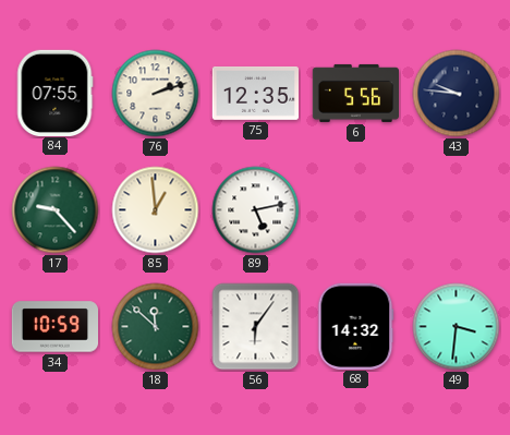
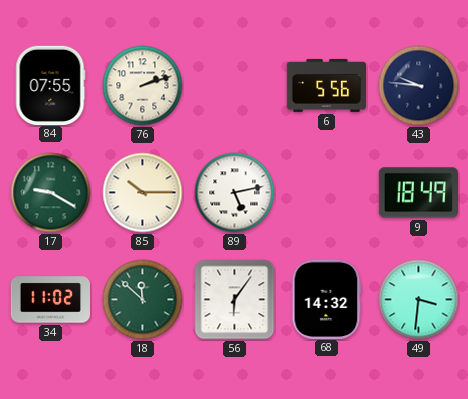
75: 12:35 -> none
17: 9:23 -> 9:20
85: 12:59 -> 10:15
9: none -> 18:49
34: 10:59 -> 11:02
